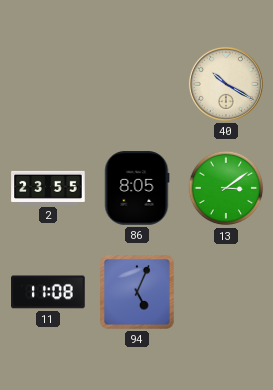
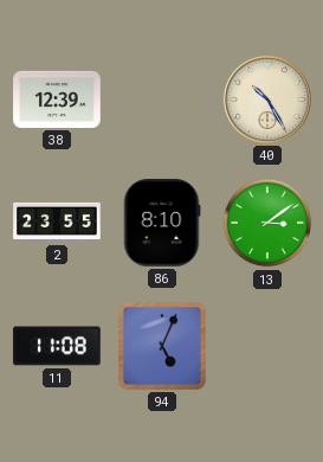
38: none -> 12:39
40: 10:20 -> 10:25
86: 8:05 -> 8:10
